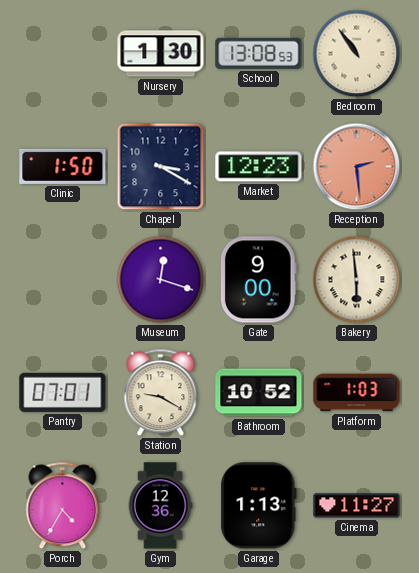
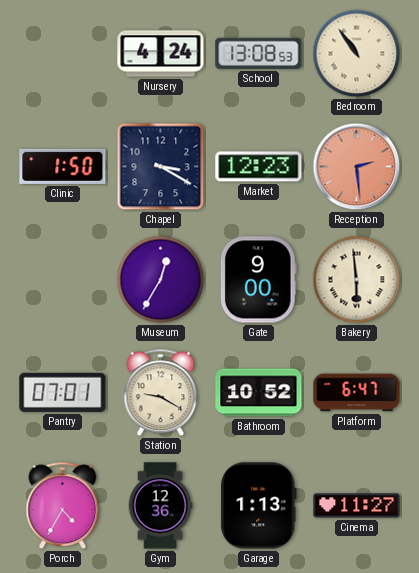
Nursery: 1:30 -> 4:24
Museum: 12:18 -> 12:35
Platform: 1:03 -> 6:47
